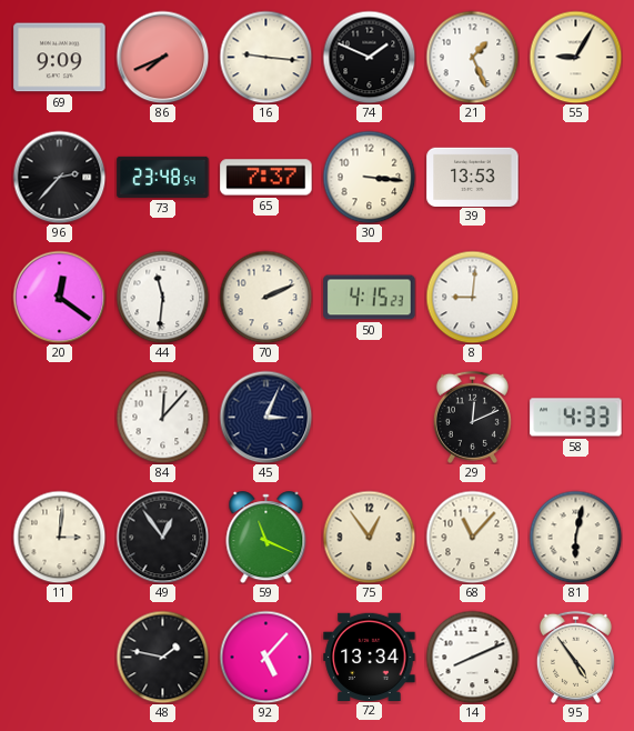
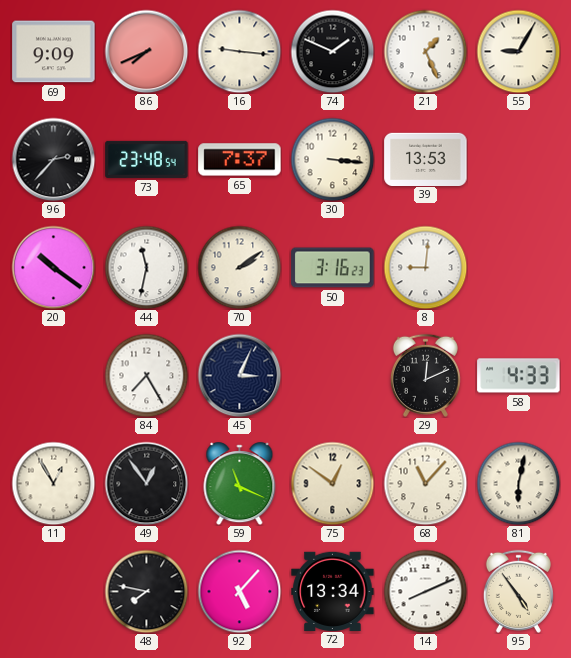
20: 12:21 -> 10:21
44: 11:31 -> 11:32
70: 2:11 -> 2:09
50: 4:15 -> 3:16
84: 12:07 -> 7:25
11: 3:01 -> 12:55
75: 12:54 -> 12:51
48: 1:47 -> 7:47
